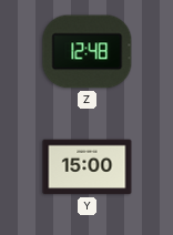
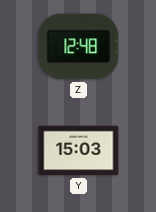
Y: 15:00 -> 15:03
